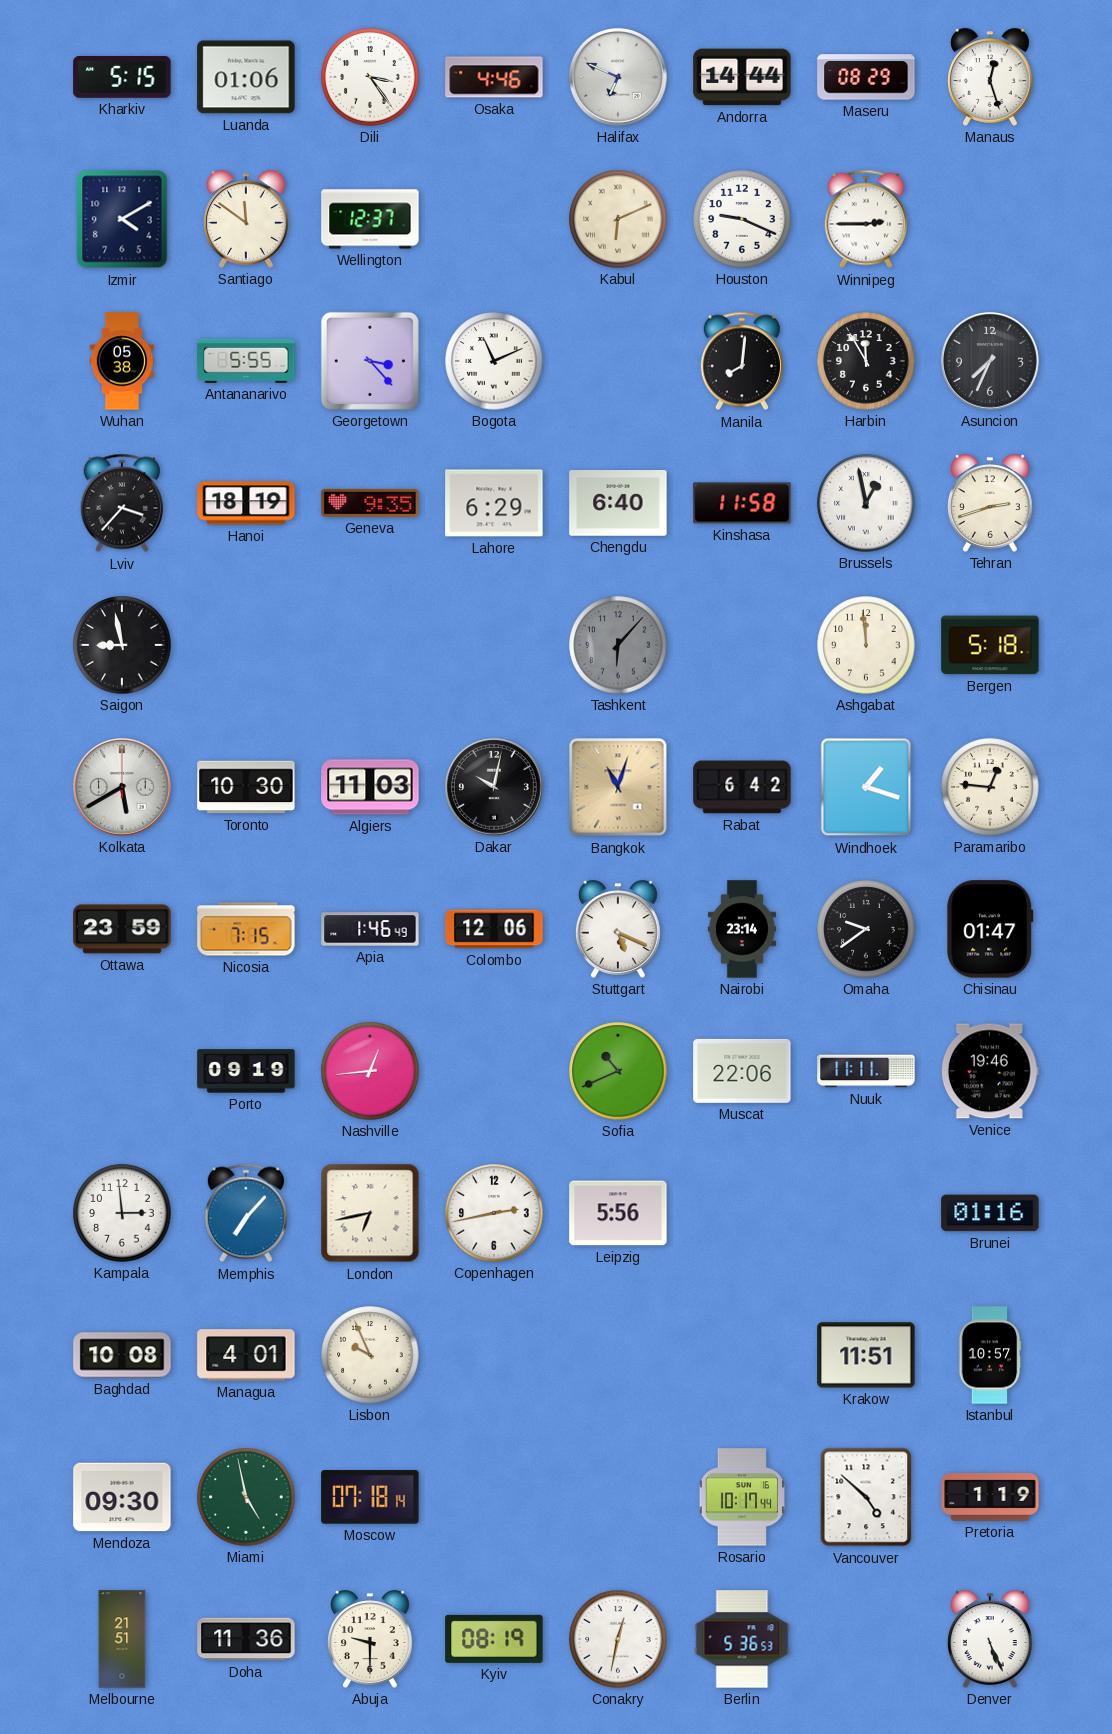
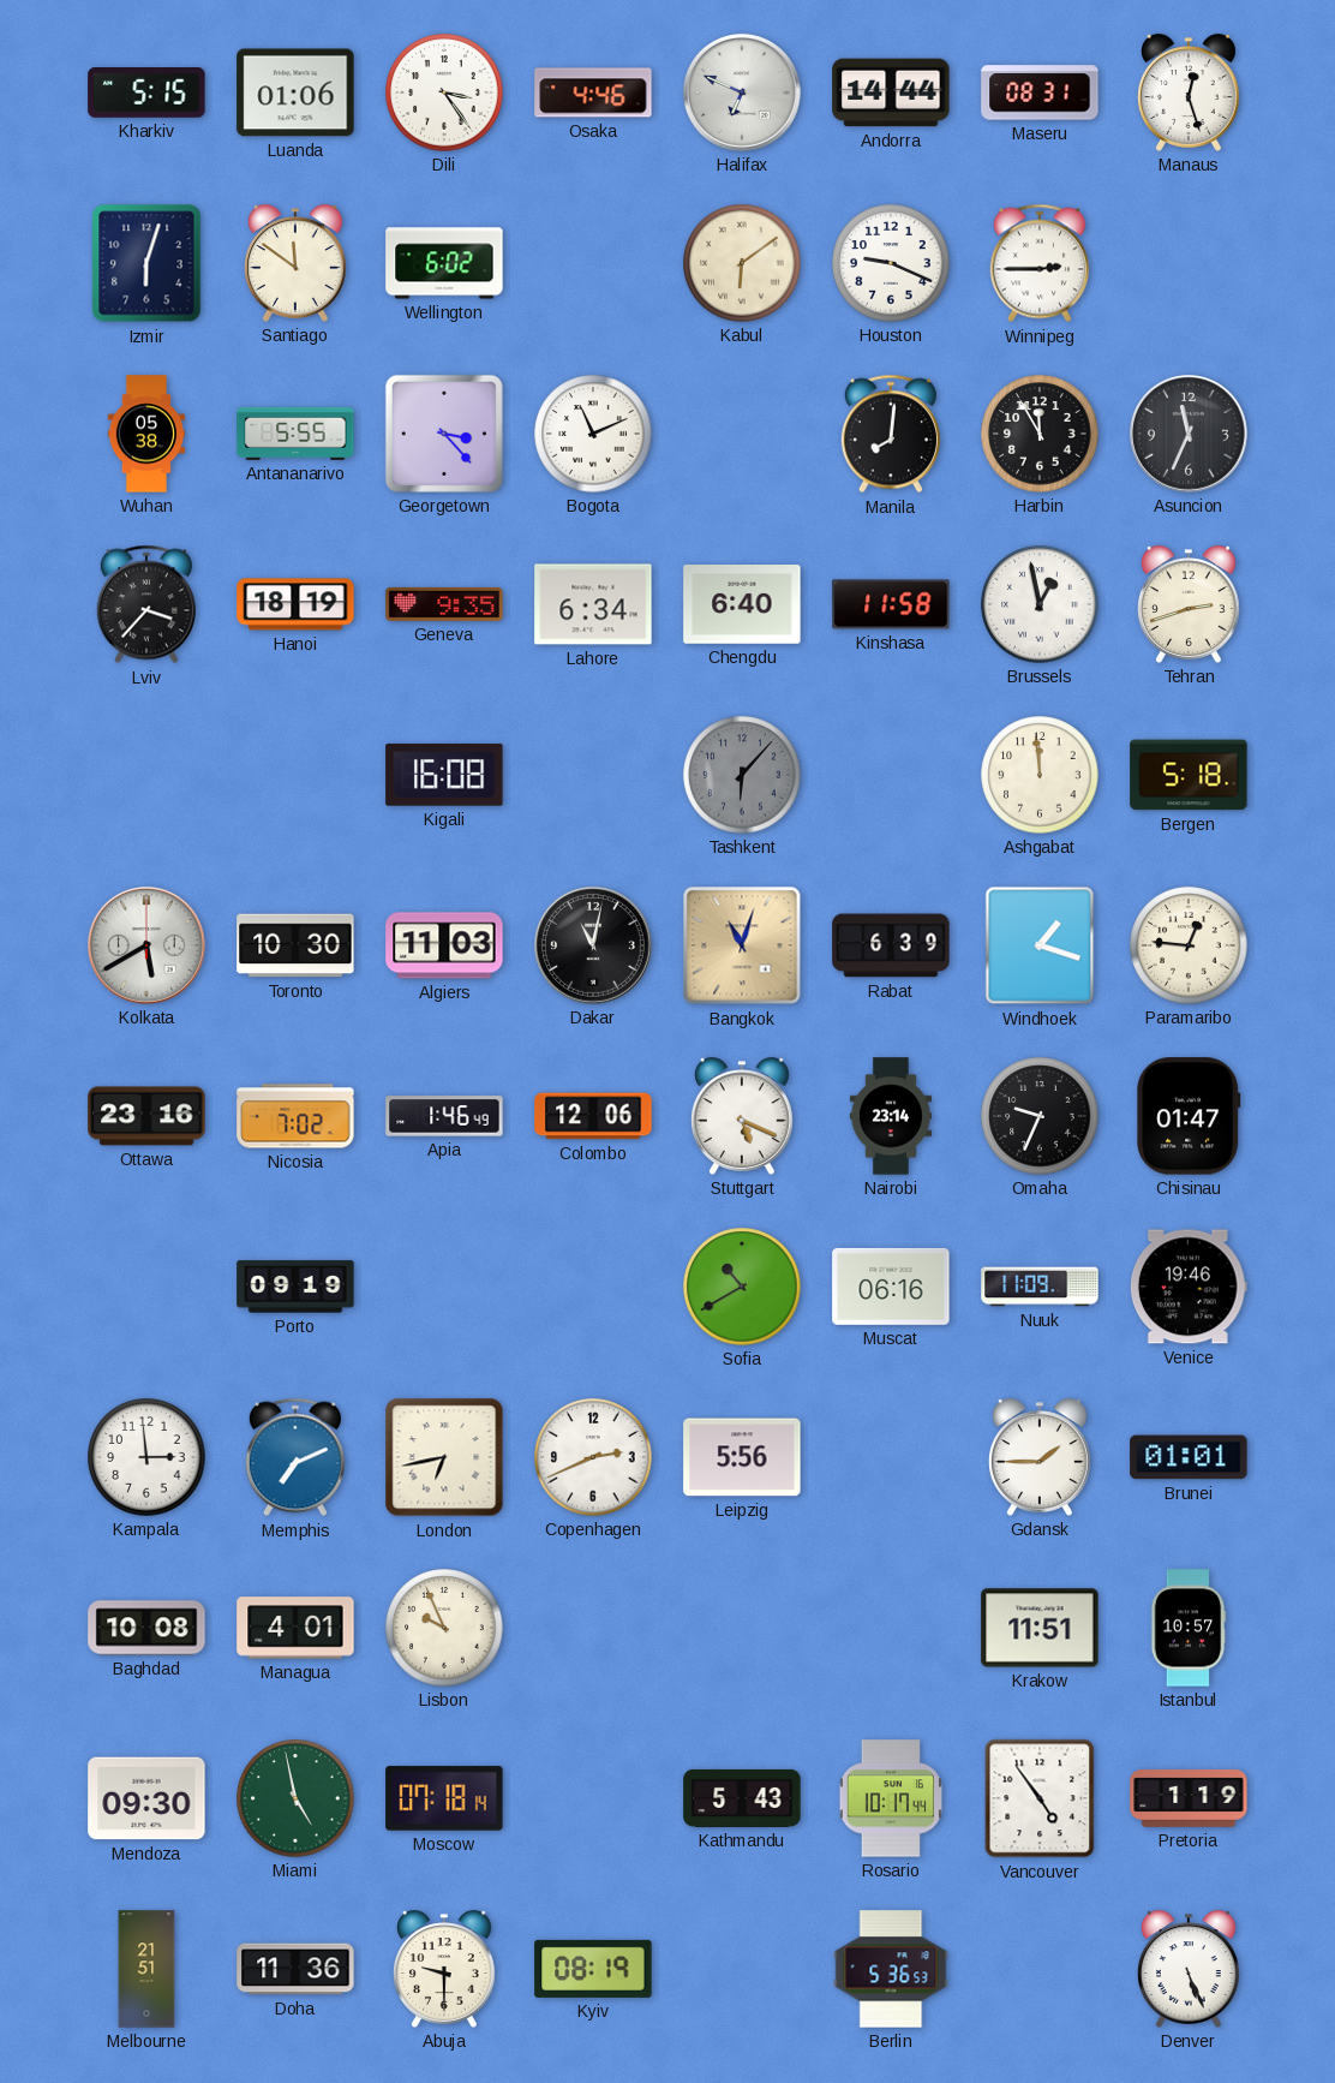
Maseru: 08:29 -> 08:31
Izmir: 4:10 -> 6:03
Wellington: 12:37 -> 6:02
Kabul: 6:11 -> 6:09
Asuncion: 7:34 -> 11:34
Lahore: 6:29 -> 6:34
Saigon: 8:58 -> none
Kigali: none -> 16:08
Dakar: 10:02 -> 11:02
Rabat: 6:42 -> 6:39
Ottawa: 23:59 -> 23:16
Nicosia: 7:15 -> 7:02
Omaha: 9:39 -> 9:34
Nashville: 12:44 -> none
Sofia: 10:41 -> 10:40
Muscat: 22:06 -> 06:16
Nuuk: 11:11 -> 11:09
Memphis: 7:07 -> 7:11
Copenhagen: 2:43 -> 2:41
Gdansk: none -> 1:45
Brunei: 01:16 -> 01:01
Kathmandu: none -> 5:43
Vancouver: 4:52 -> 4:54
Conakry: 12:32 -> none
